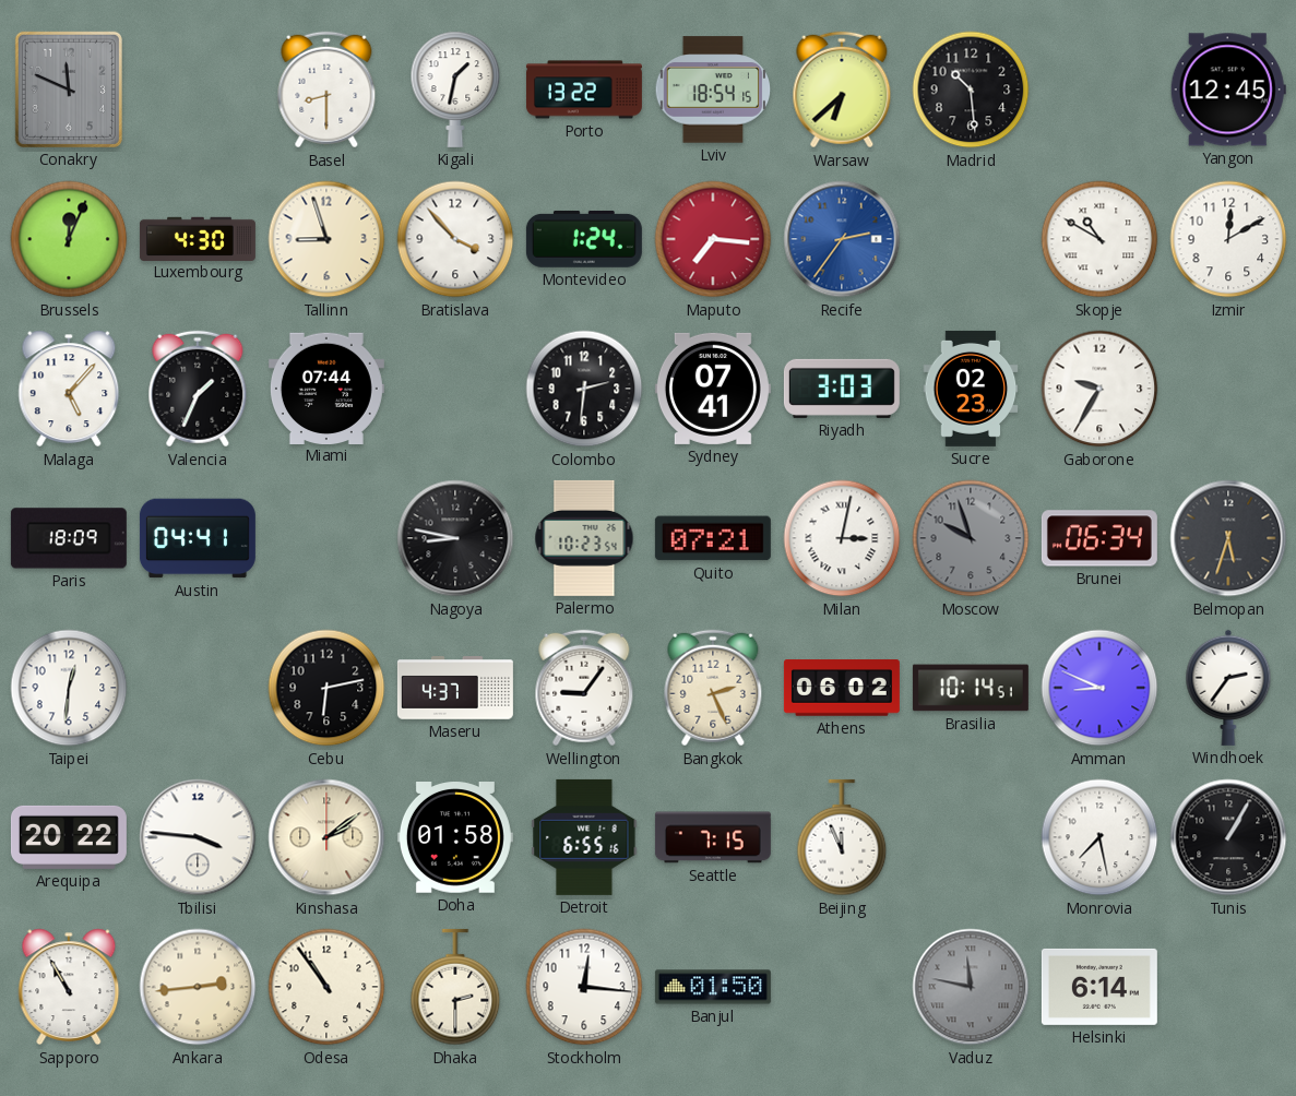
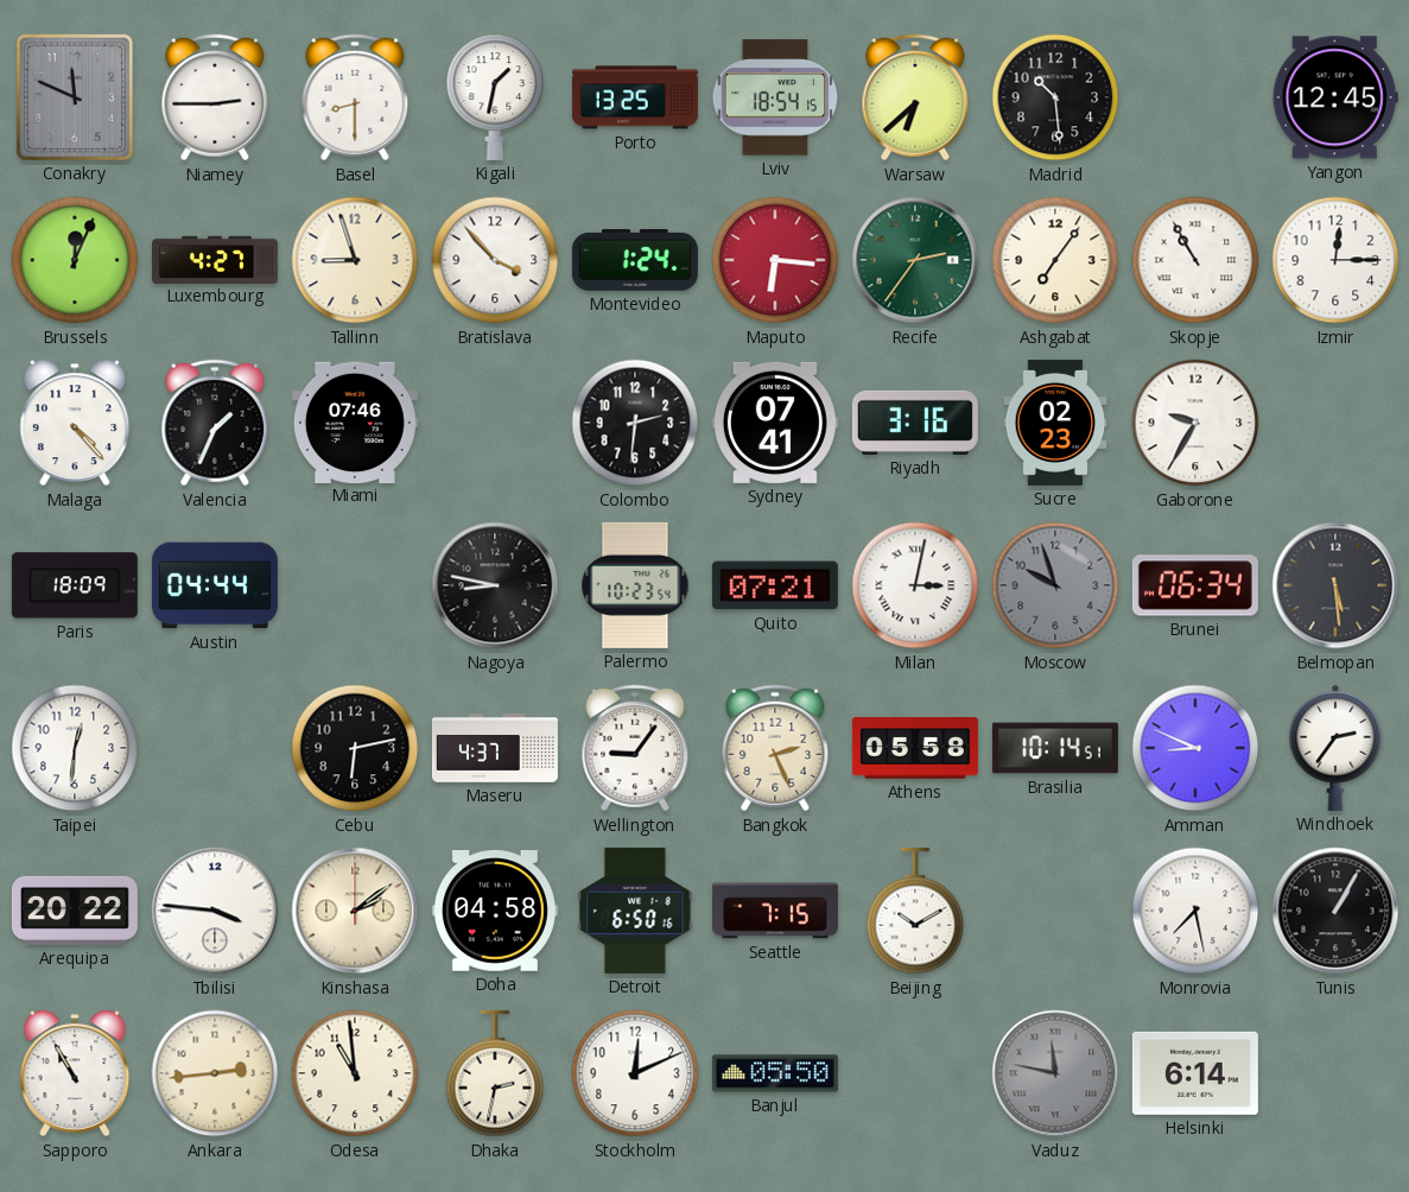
Niamey: none -> 2:45
Porto: 13:22 -> 13:25
Luxembourg: 4:30 -> 4:27
Maputo: 7:16 -> 6:16
Recife dial: blue -> green
Ashgabat: none -> 7:06
Skopje: 10:50 -> 10:55
Izmir: 12:10 -> 12:15
Malaga: 5:07 -> 4:23
Miami: 07:44 -> 07:46
Riyadh: 3:03 -> 3:16
Austin: 04:41 -> 04:44
Belmopan: 5:33 -> 5:29
Athens: 06:02 -> 05:58
Doha: 01:58 -> 04:58
Detroit: 6:55 -> 6:50
Beijing: 11:56 -> 10:10
Odesa: 10:54 -> 10:59
Dhaka: 2:30 -> 2:32
Stockholm: 12:16 -> 12:11
Banjul: 01:50 -> 05:50
